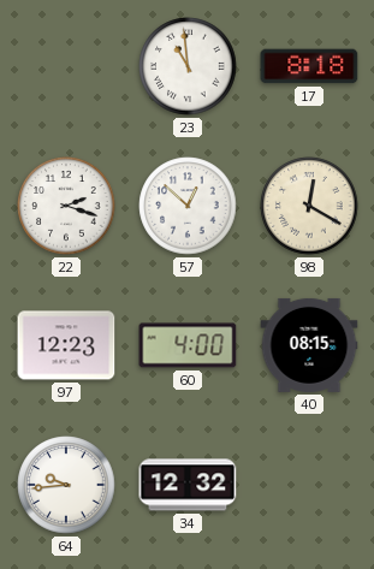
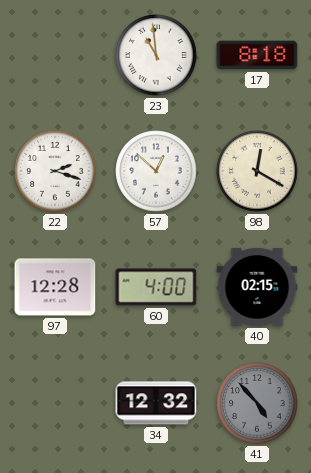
97: 12:23 -> 12:28
40: 08:15 -> 02:15
64: 9:44 -> none
41: none -> 4:53
